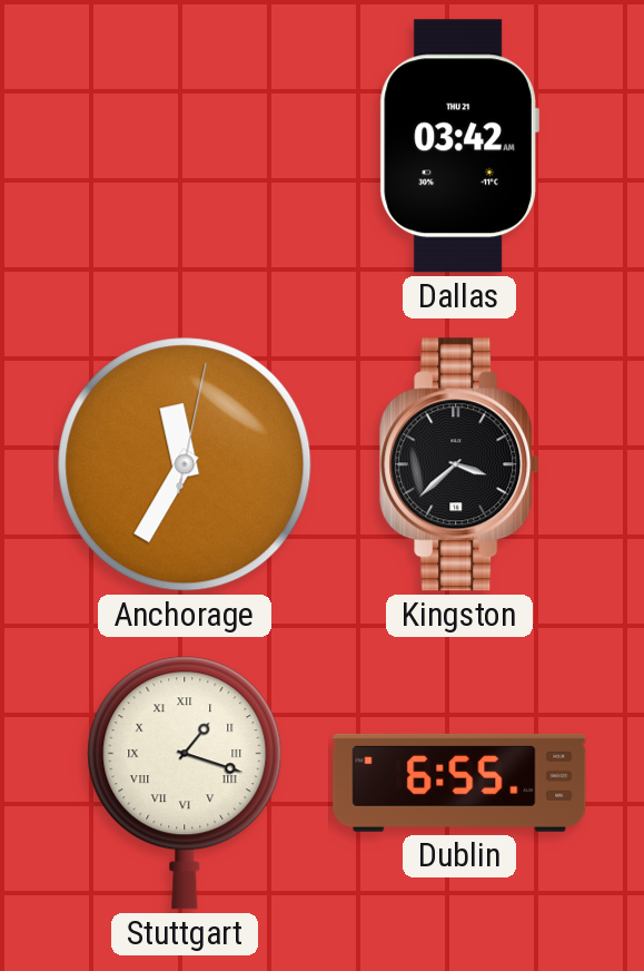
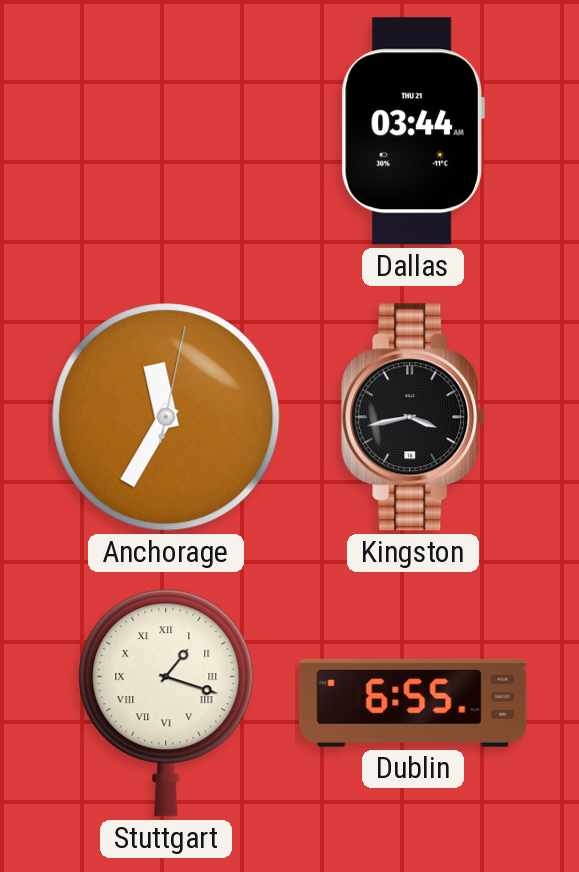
Dallas: 03:42 -> 03:44
Kingston: 3:38 -> 3:43
